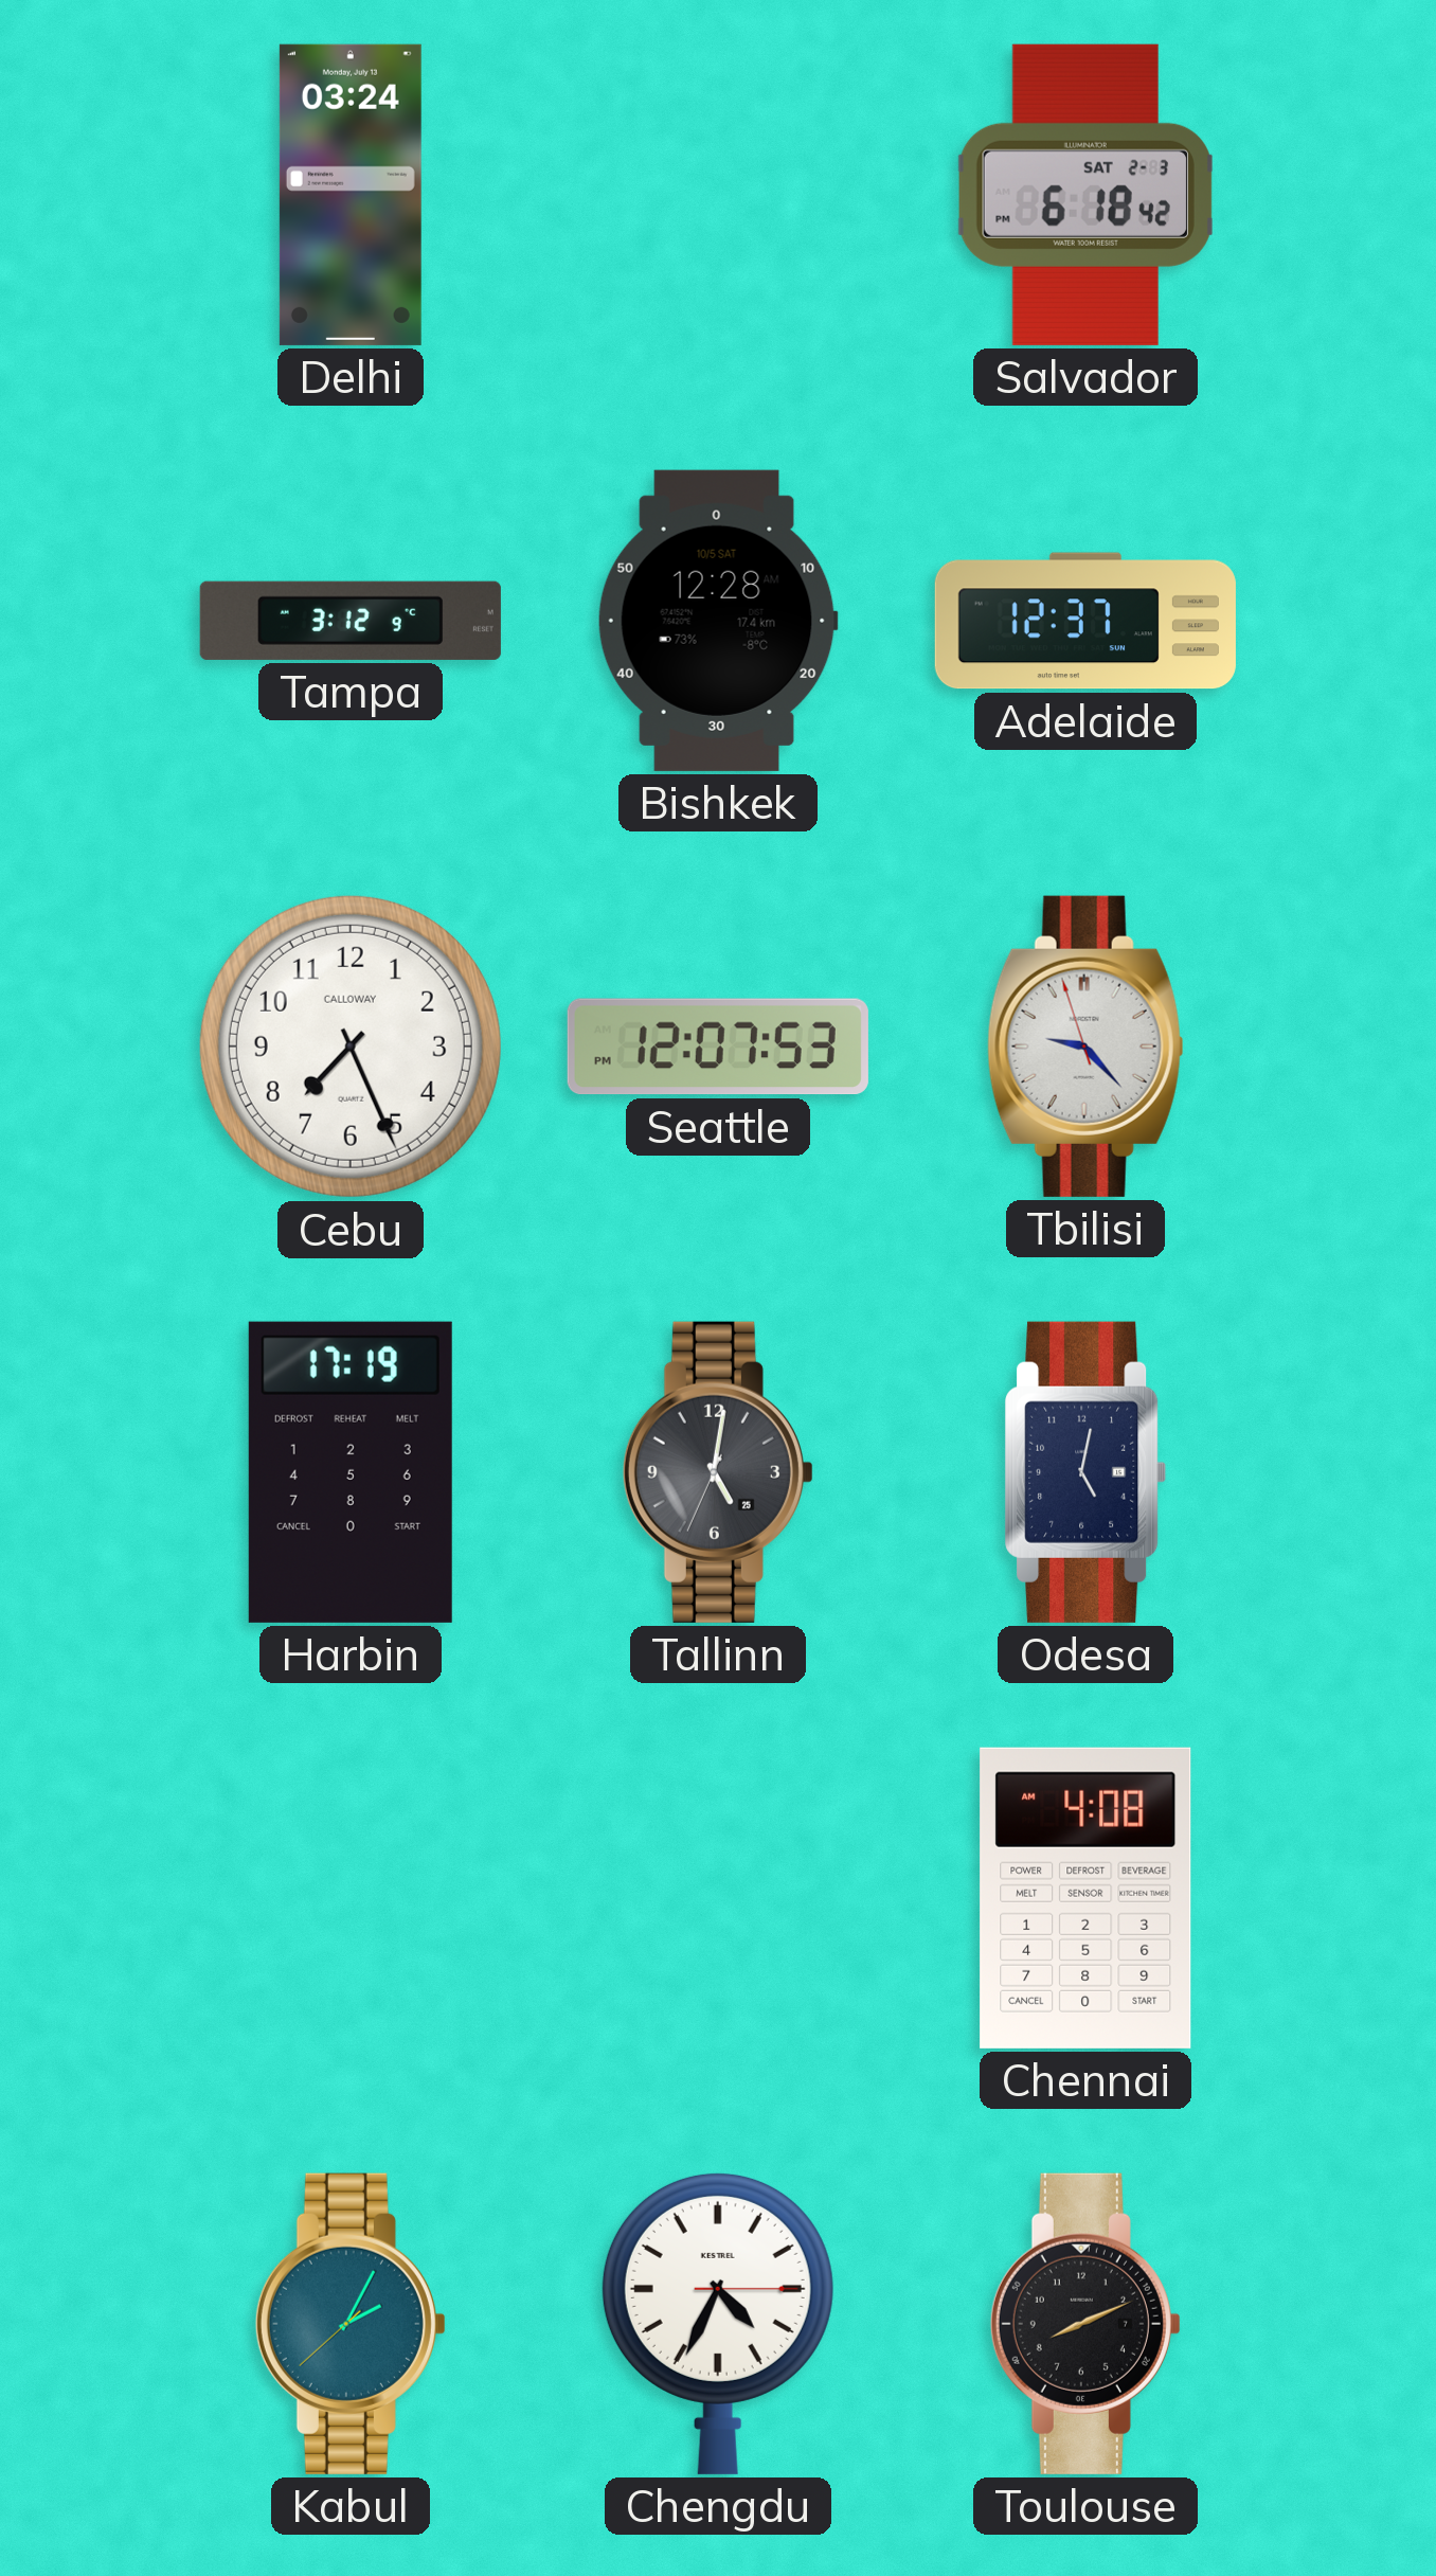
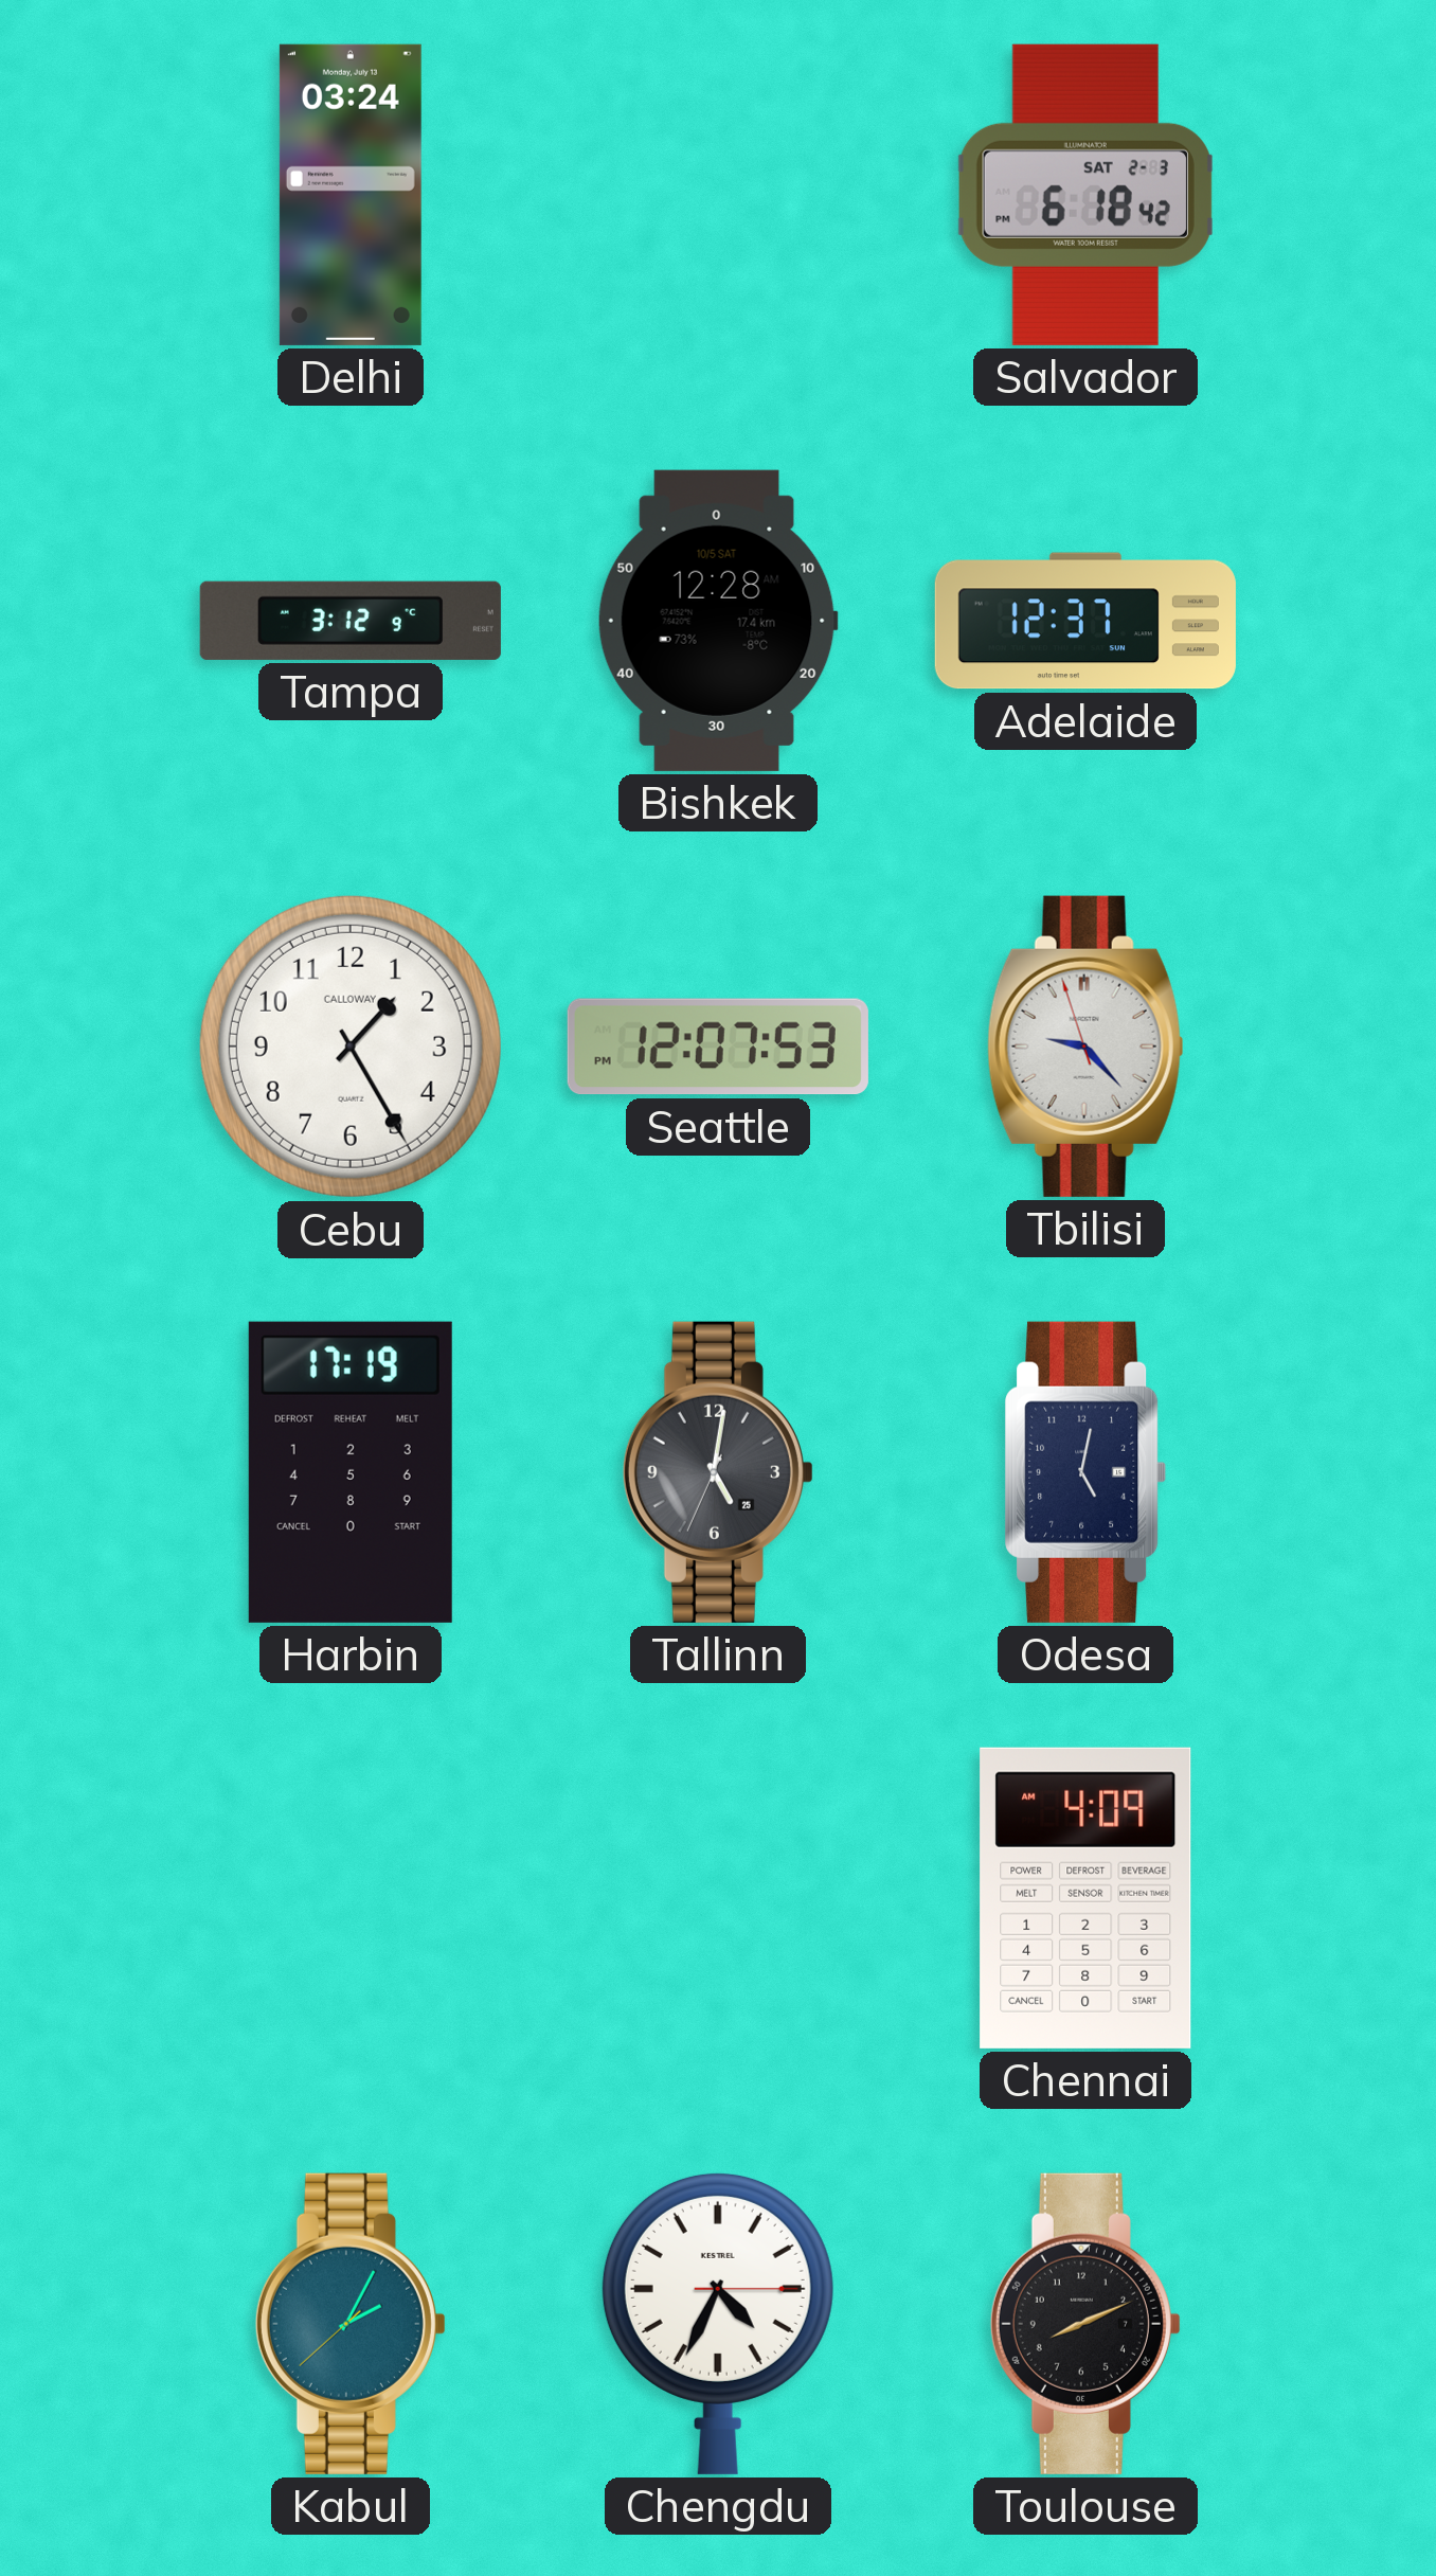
Cebu: 7:26 -> 1:25
Chennai: 4:08 -> 4:09
